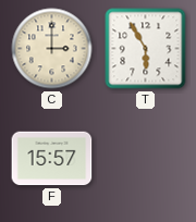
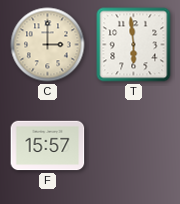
T: 5:55 -> 5:59
